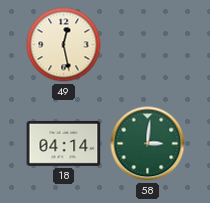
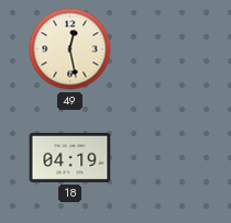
18: 04:14 -> 04:19
58: 3:01 -> none
